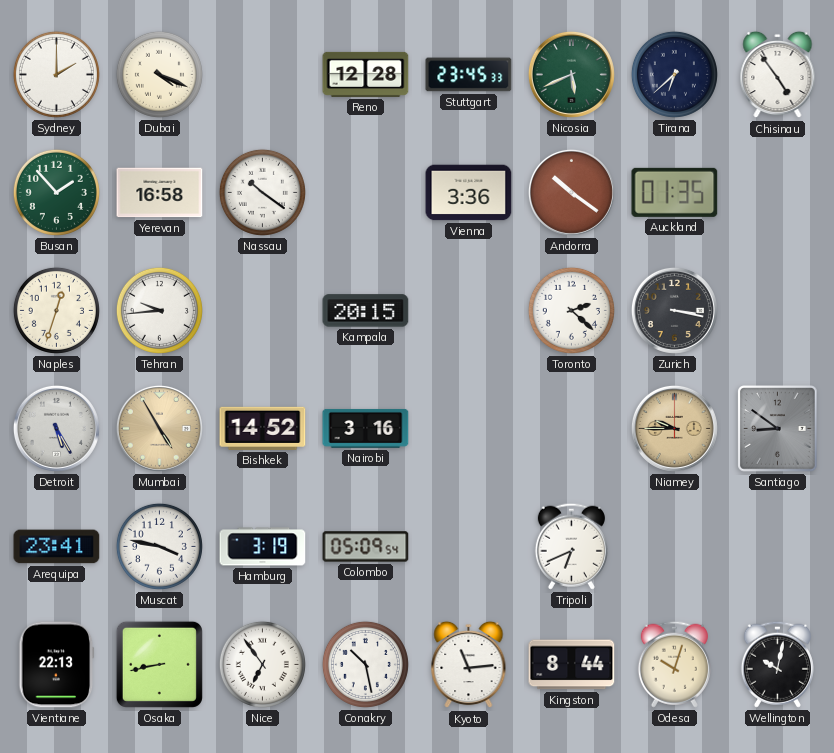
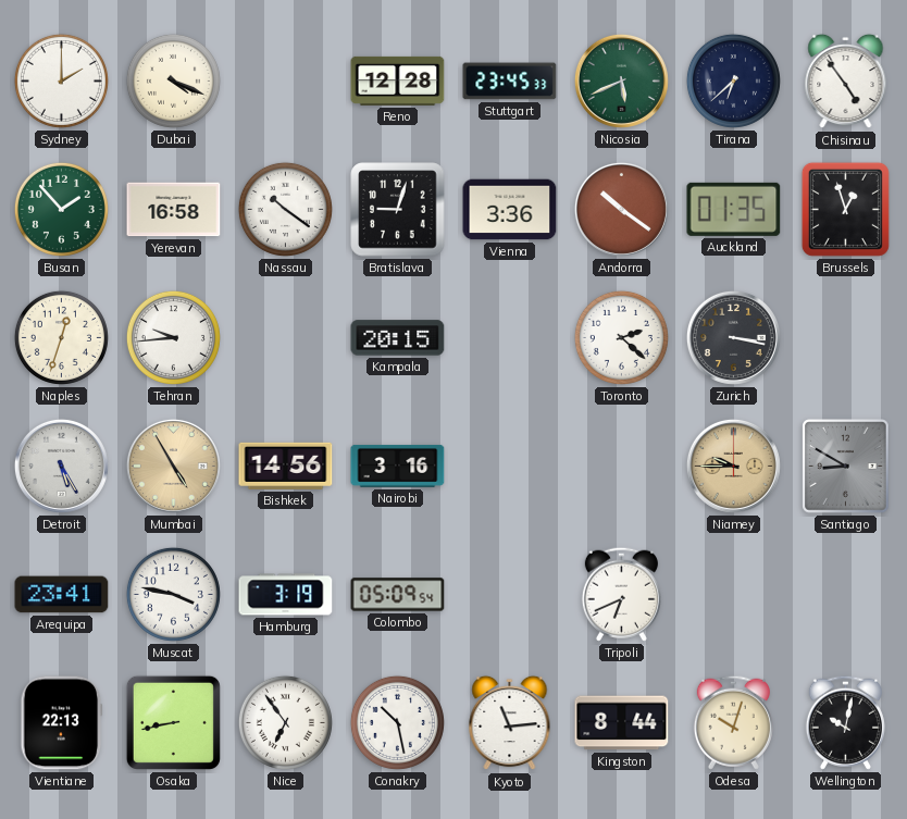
Bratislava: none -> 9:03
Brussels: none -> 12:57
Bishkek: 14:52 -> 14:56
Santiago: 8:51 -> 8:50
